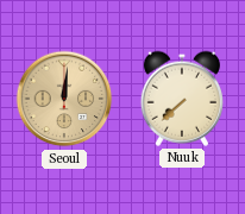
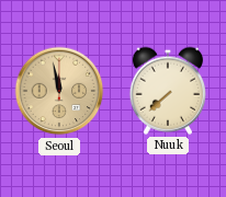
Seoul: 12:01 -> 11:58
